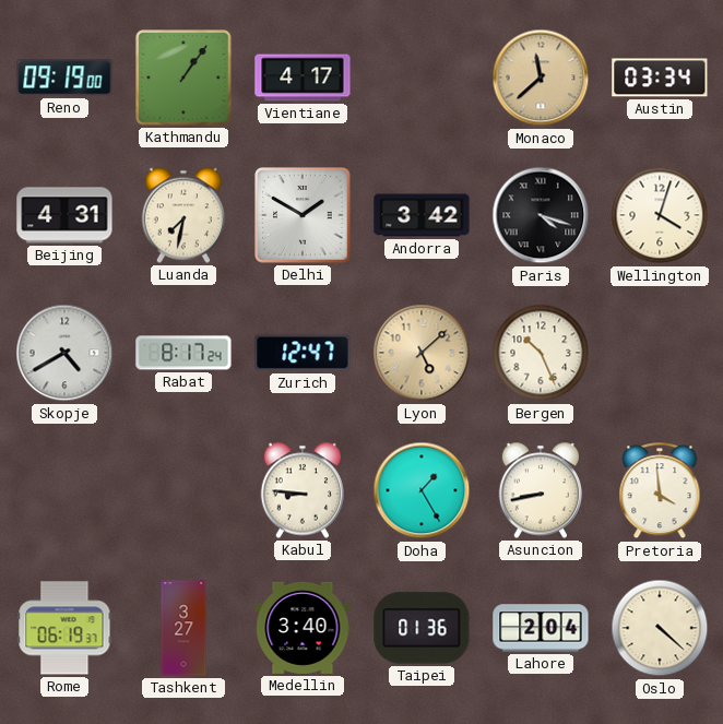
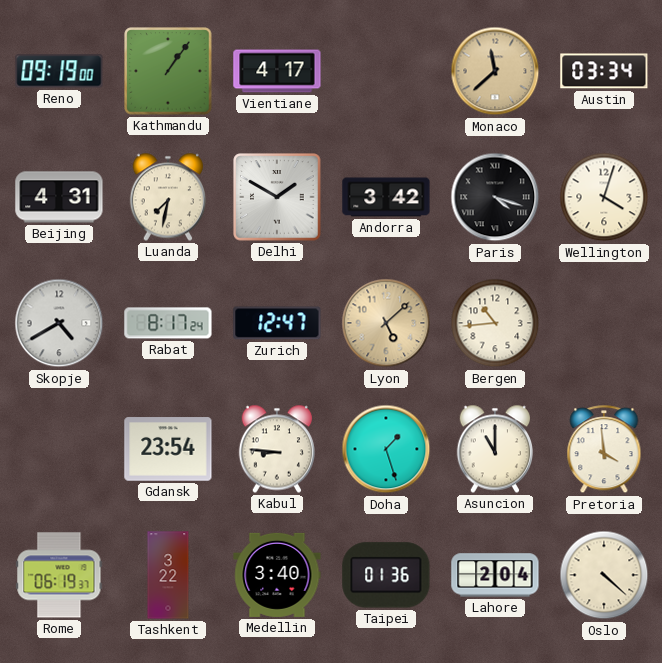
Bergen: 10:26 -> 10:44
Gdansk: none -> 23:54
Doha: 1:25 -> 1:27
Asuncion: 8:43 -> 11:00
Tashkent: 3:27 -> 3:22
